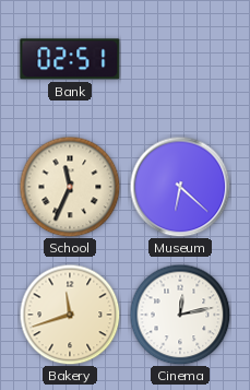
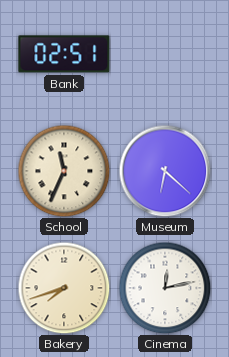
Bakery: 11:42 -> 7:42
